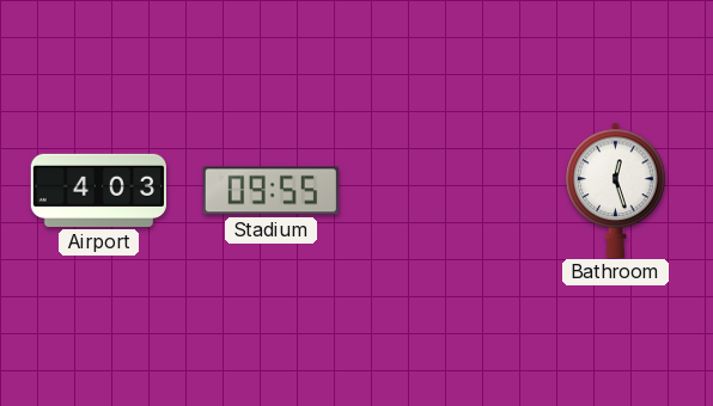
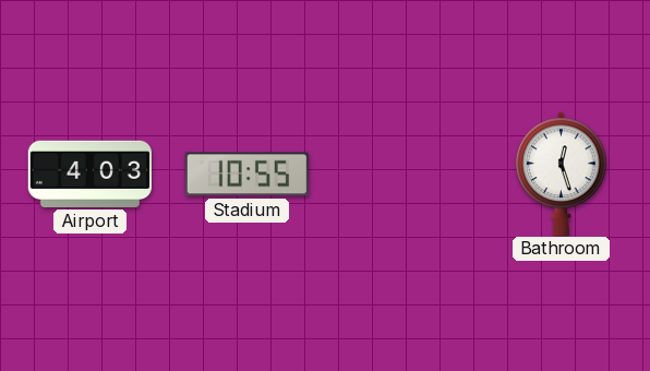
Stadium: 09:55 -> 10:55
